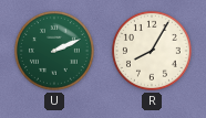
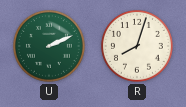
R: 8:05 -> 8:03
